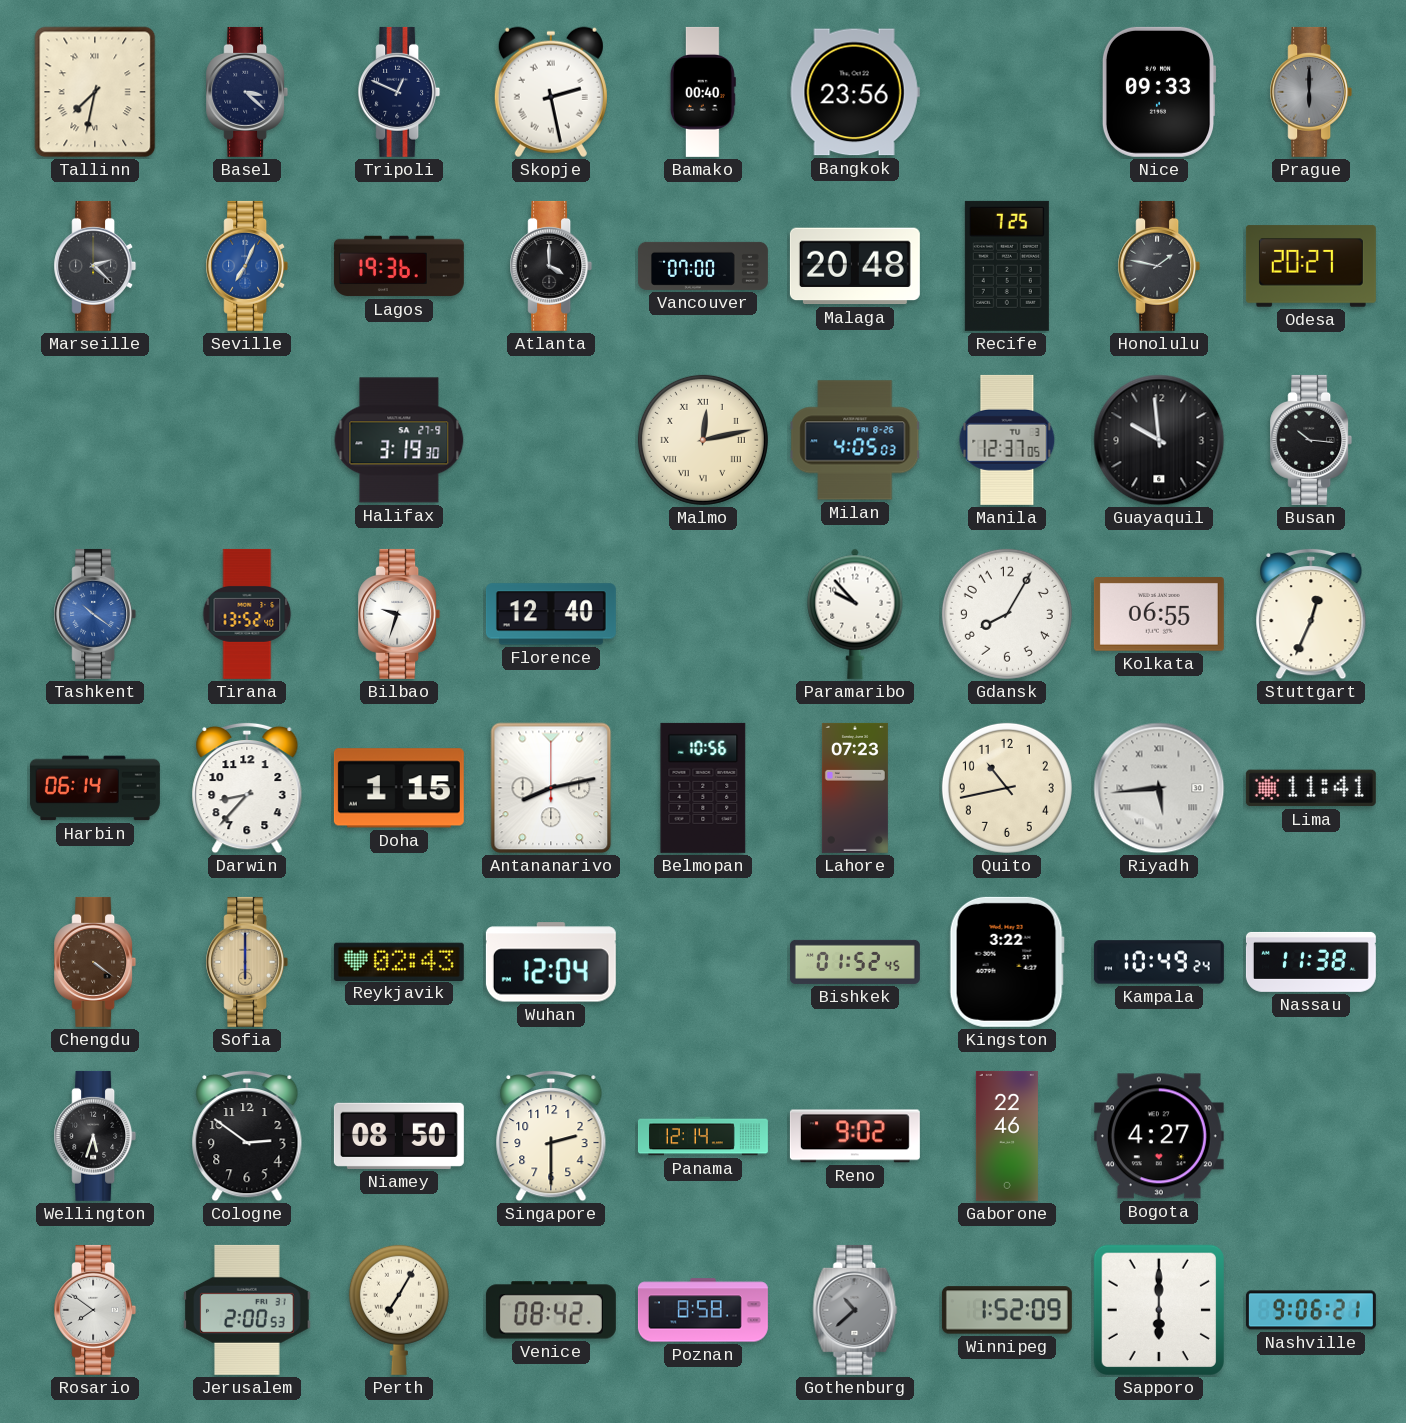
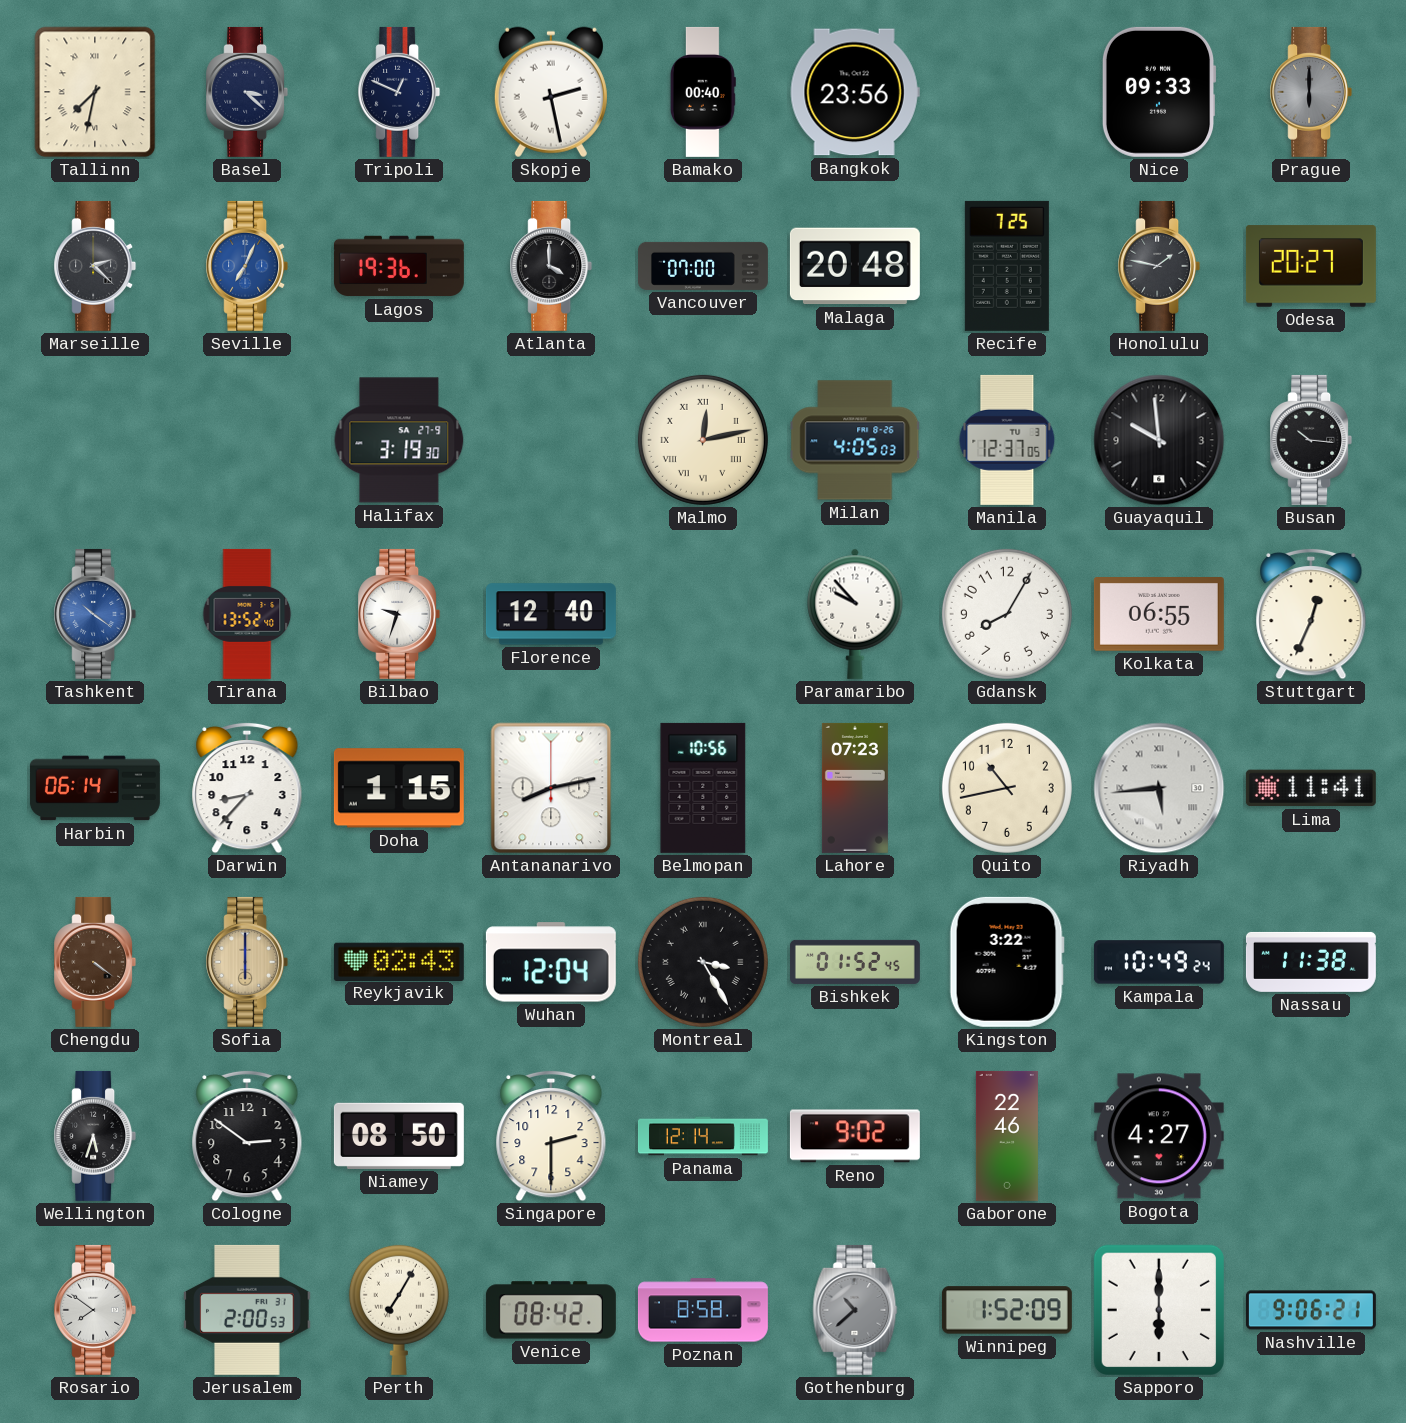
Montreal: none -> 3:25
